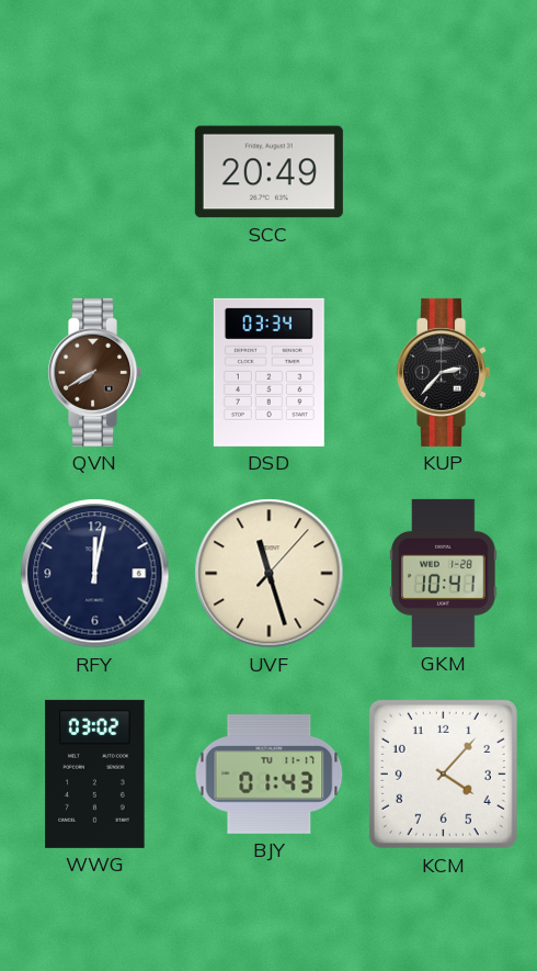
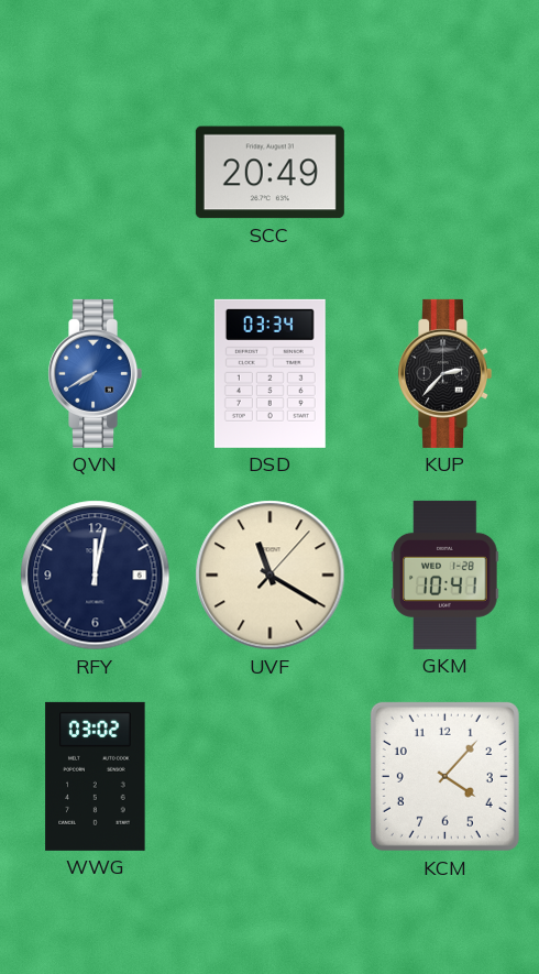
QVN dial: brown -> blue
UVF: 11:27 -> 11:20
BJY: 01:43 -> none
